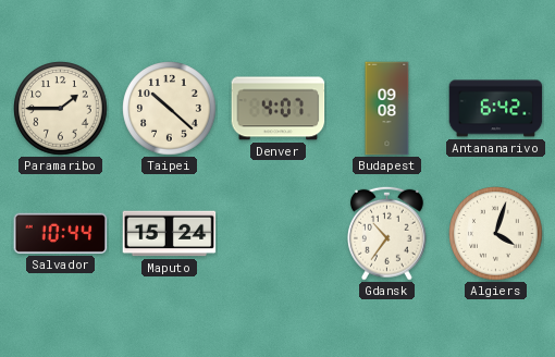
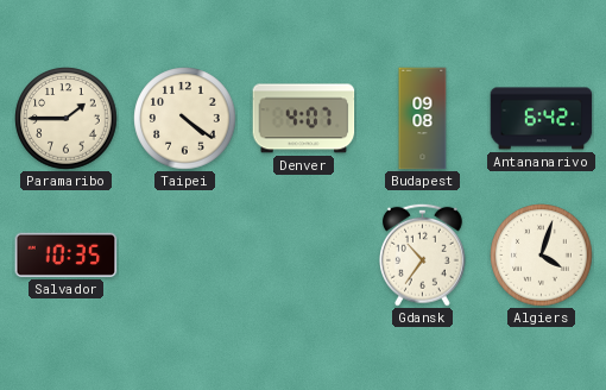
Taipei: 10:22 -> 4:21
Salvador: 10:44 -> 10:35
Maputo: 15:24 -> none
